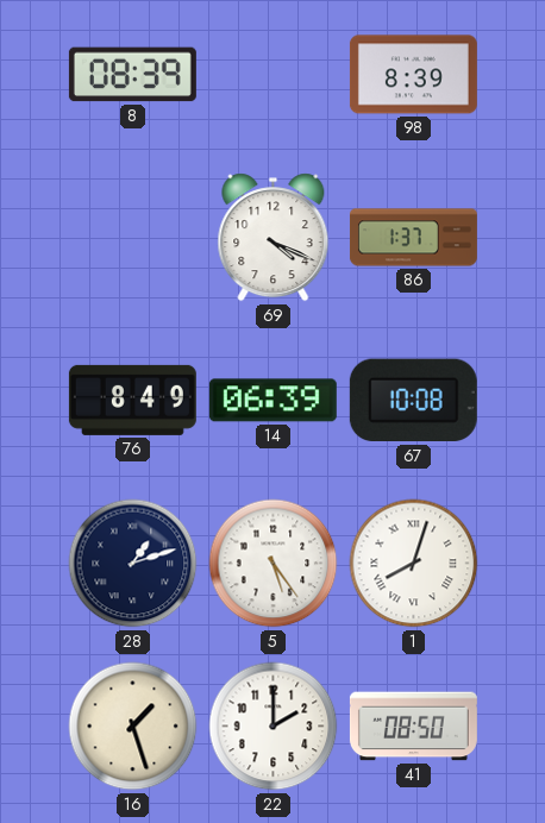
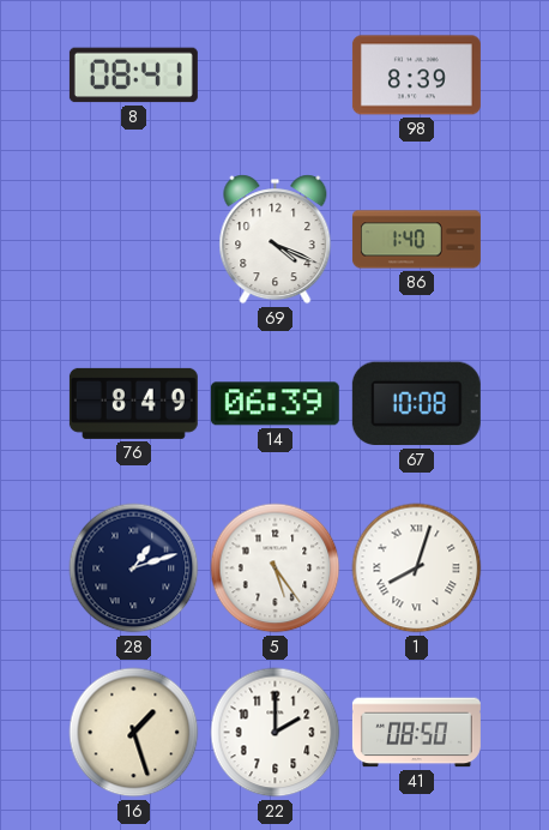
8: 08:39 -> 08:41
86: 1:37 -> 1:40
